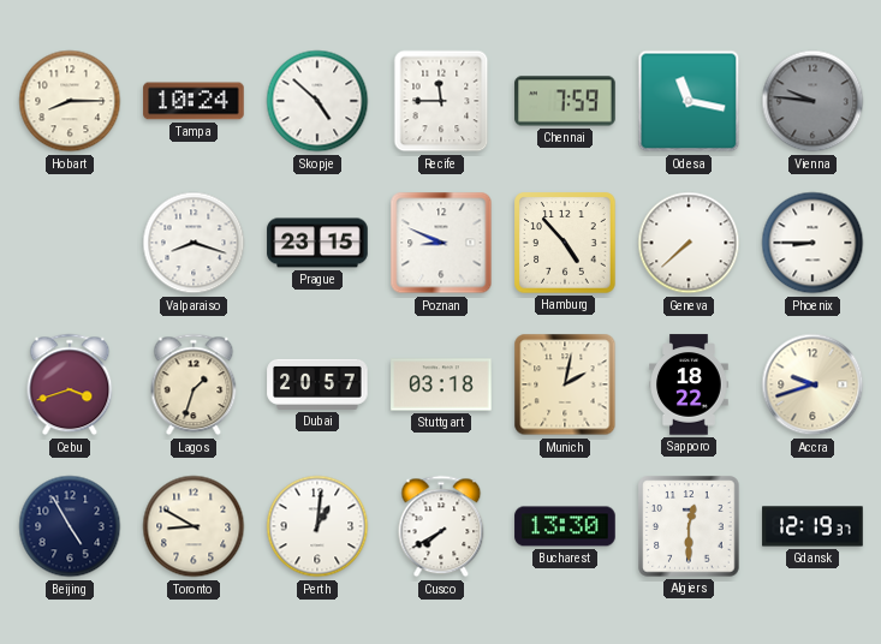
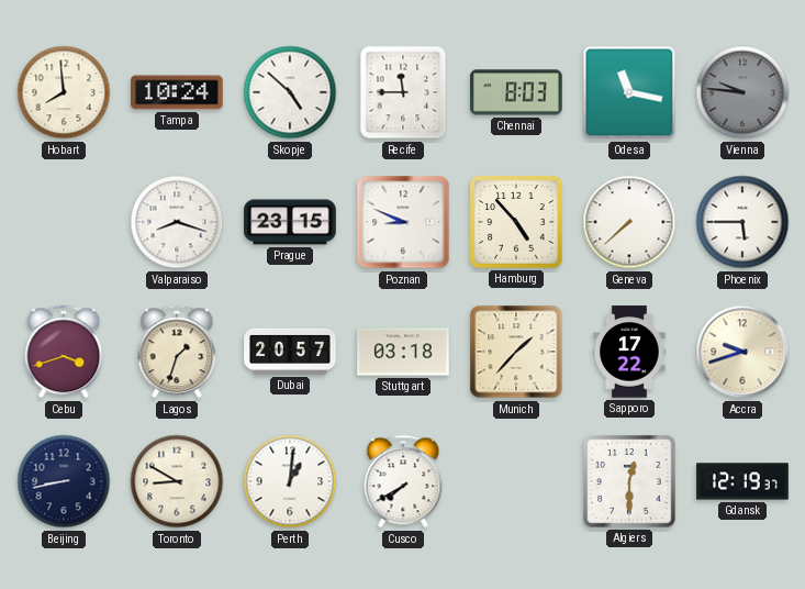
Hobart: 8:15 -> 7:59
Chennai: 7:59 -> 8:03
Phoenix: 8:45 -> 5:45
Munich: 2:02 -> 1:37
Sapporo: 18:22 -> 17:22
Beijing: 4:55 -> 8:43
Bucharest: 13:30 -> none
